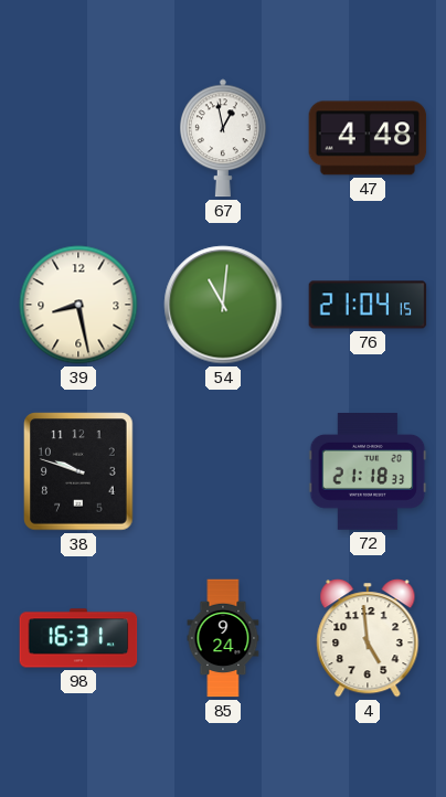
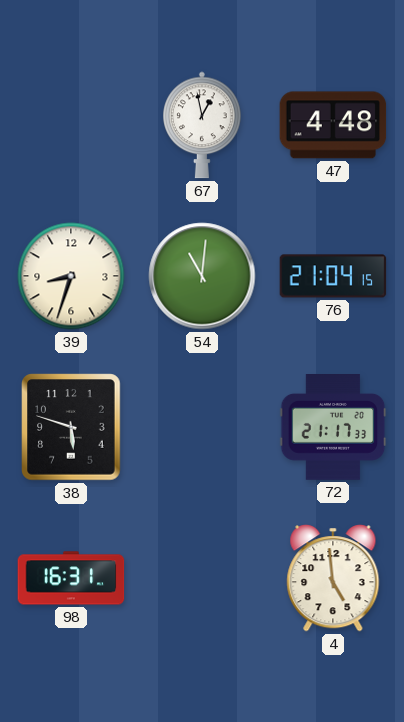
39: 8:28 -> 8:33
38: 9:48 -> 5:48
72: 21:18 -> 21:17
85: 9:24 -> none
